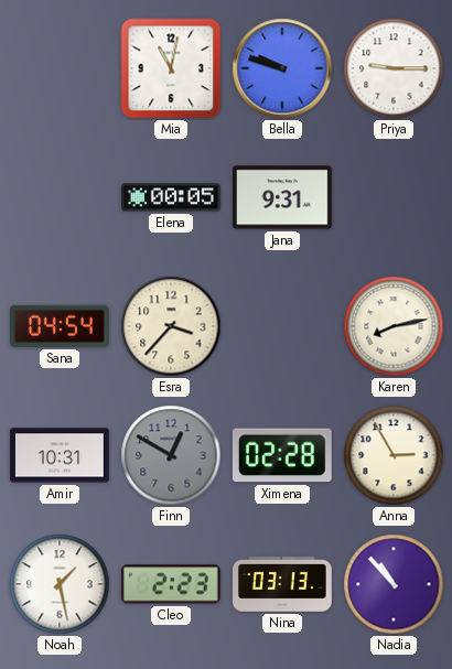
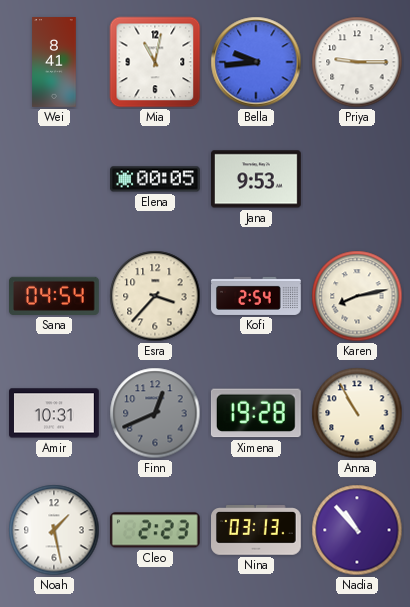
Wei: none -> 8:41
Bella: 9:48 -> 9:44
Jana: 9:31 -> 9:53
Kofi: none -> 2:54
Finn: 12:50 -> 12:41
Ximena: 02:28 -> 19:28
Anna: 2:55 -> 10:55
